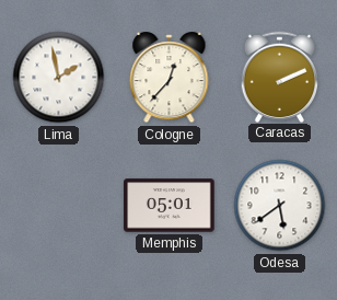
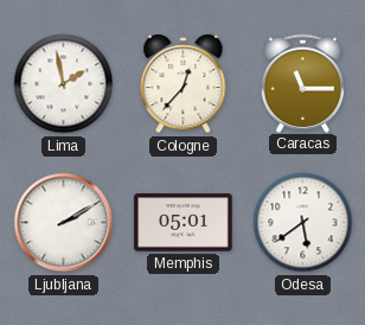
Caracas: 2:11 -> 11:15
Ljubljana: none -> 2:10
